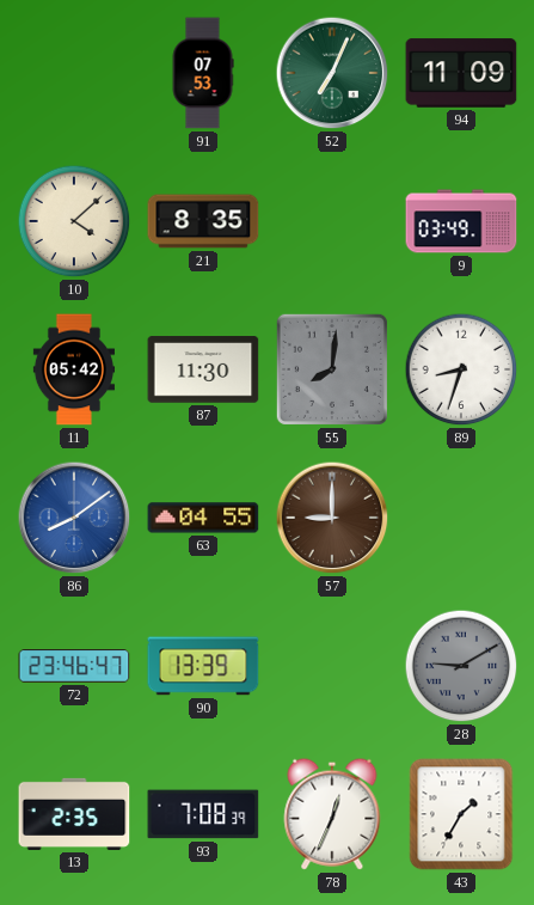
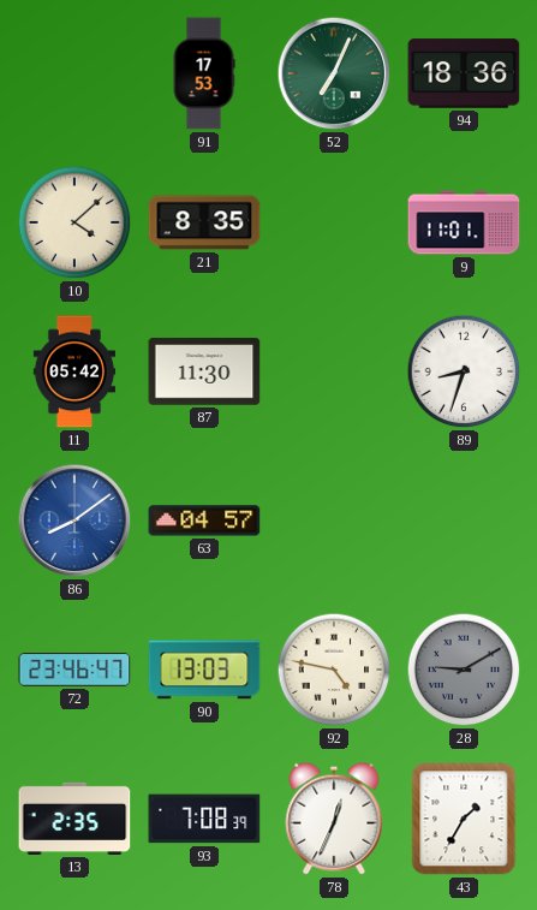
91: 07:53 -> 17:53
94: 11:09 -> 18:36
9: 03:49 -> 11:01
55: 8:01 -> none
63: 04:55 -> 04:57
57: 9:00 -> none
90: 13:39 -> 13:03
92: none -> 4:47
